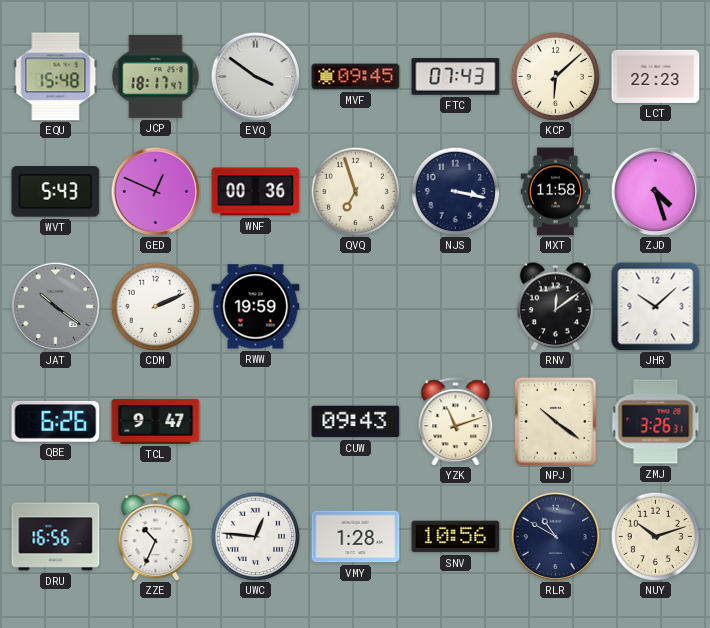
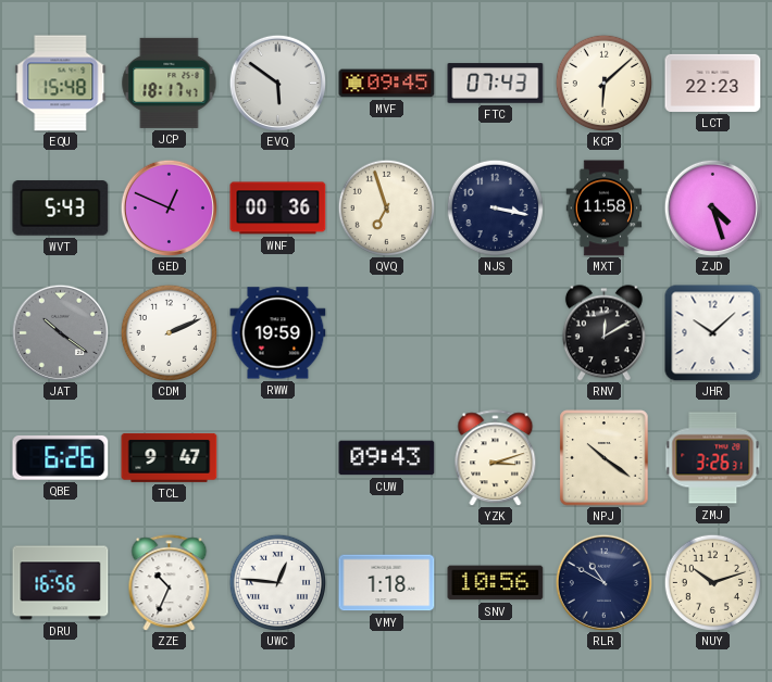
EVQ: 3:51 -> 5:51
RNV: 12:09 -> 12:10
YZK: 11:12 -> 3:12
VMY: 1:28 -> 1:18
